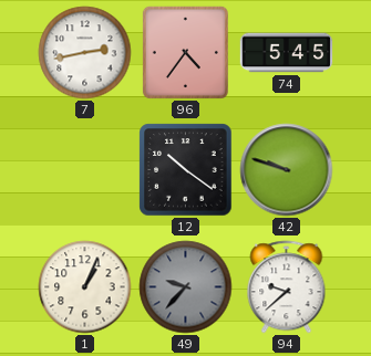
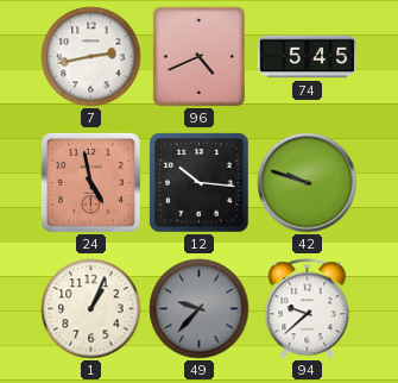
96: 4:36 -> 4:41
24: none -> 4:58
12: 10:21 -> 10:16
